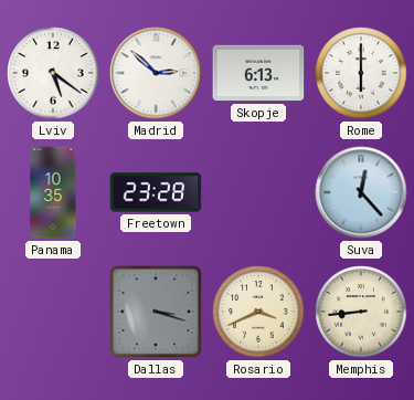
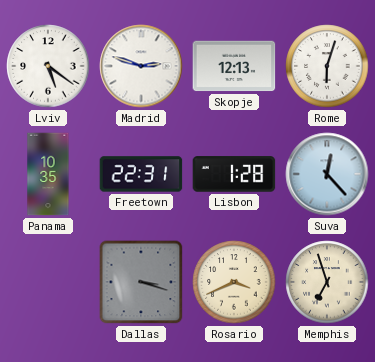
Madrid: 2:52 -> 2:48
Skopje: 6:13 -> 12:13
Rome: 6:00 -> 6:03
Freetown: 23:28 -> 22:31
Lisbon: none -> 1:28
Memphis: 8:44 -> 6:57
